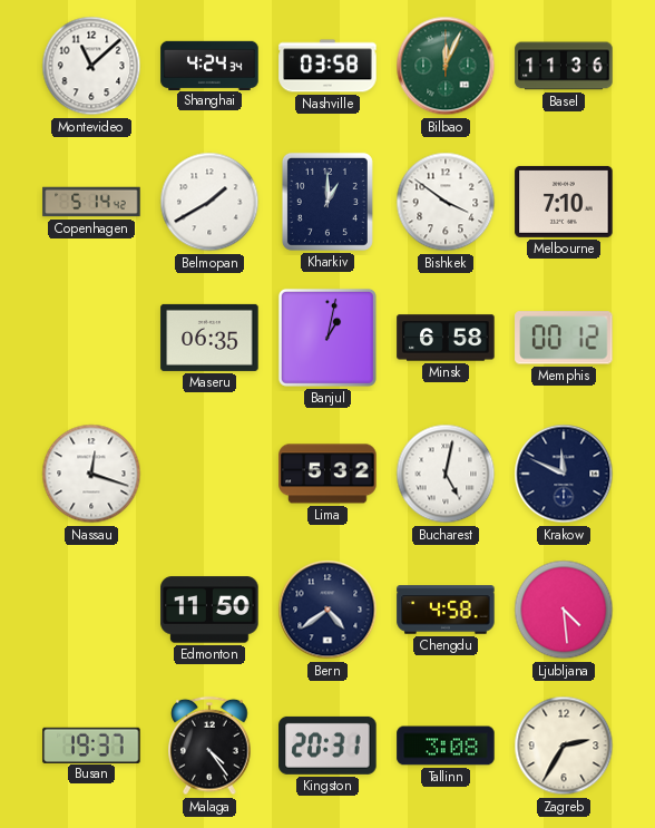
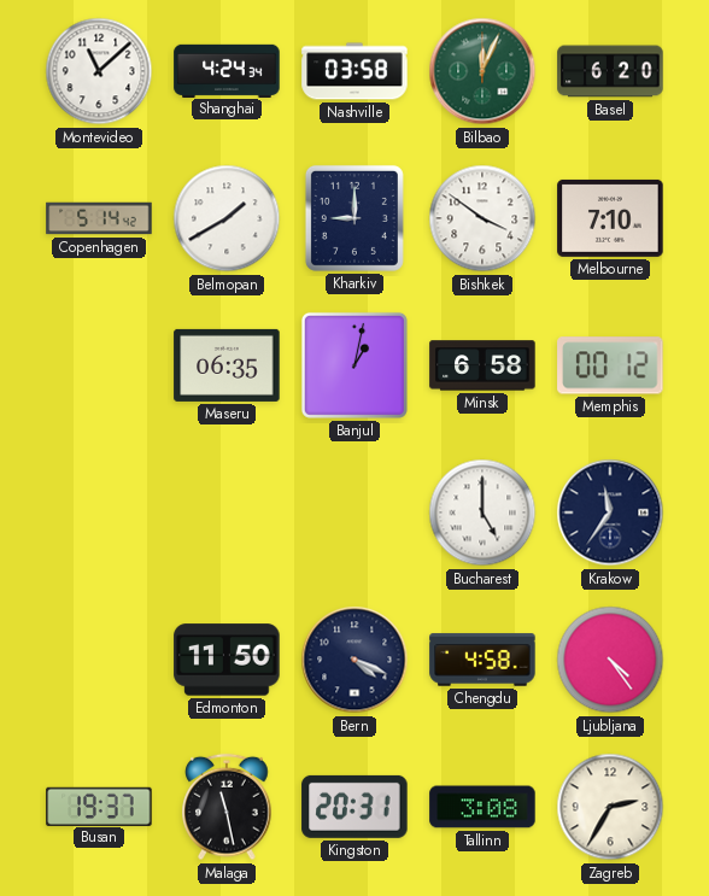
Basel: 11:36 -> 6:20
Kharkiv: 1:00 -> 9:00
Nassau: 12:18 -> none
Lima: 5:32 -> none
Bucharest: 5:02 -> 5:00
Krakow: 11:49 -> 11:36
Bern: 4:39 -> 4:19
Ljubljana: 4:29 -> 4:24
Malaga: 4:24 -> 11:28
